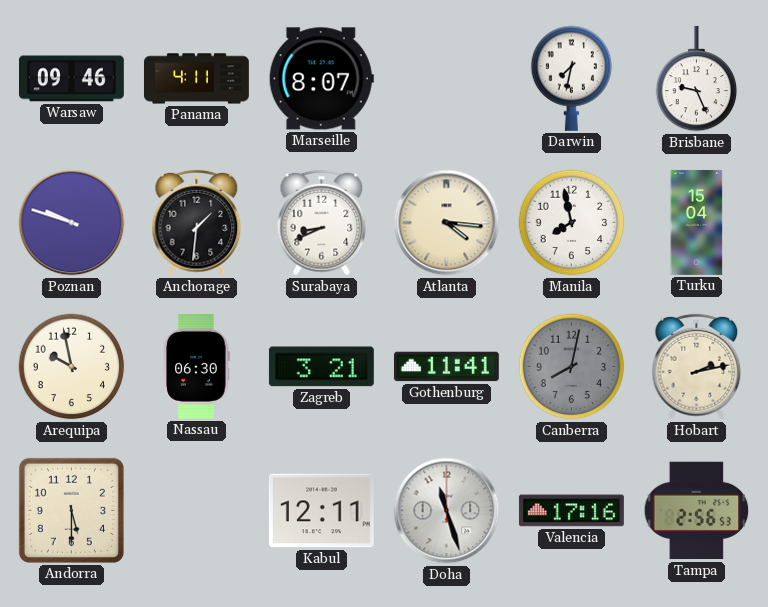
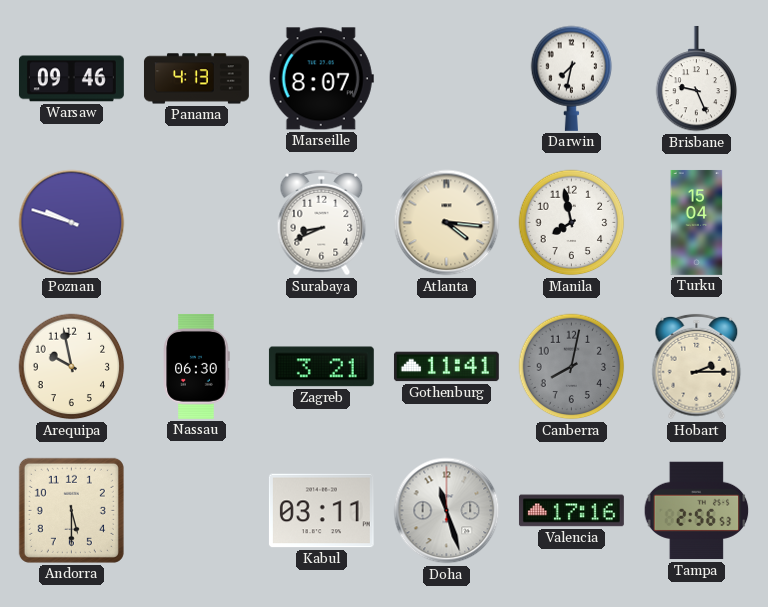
Panama: 4:11 -> 4:13
Anchorage: 1:31 -> none
Hobart: 2:13 -> 2:15
Kabul: 12:11 -> 03:11
